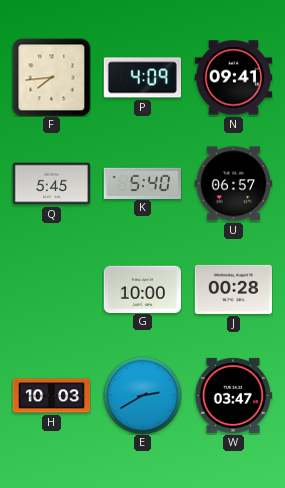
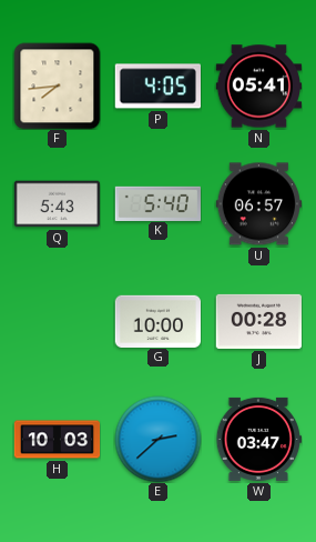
P: 4:09 -> 4:05
N: 09:41 -> 05:41
Q: 5:45 -> 5:43
E: 2:40 -> 2:38
